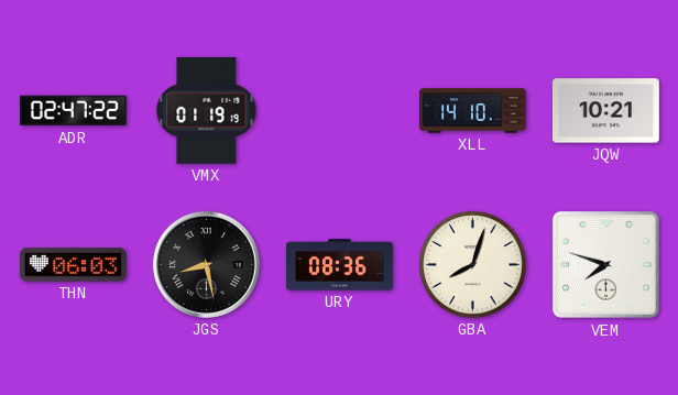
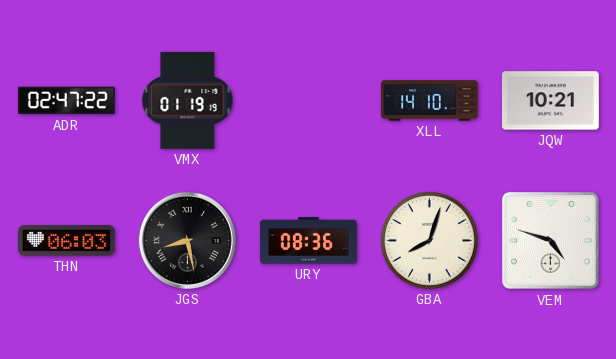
VEM: 7:48 -> 4:48
